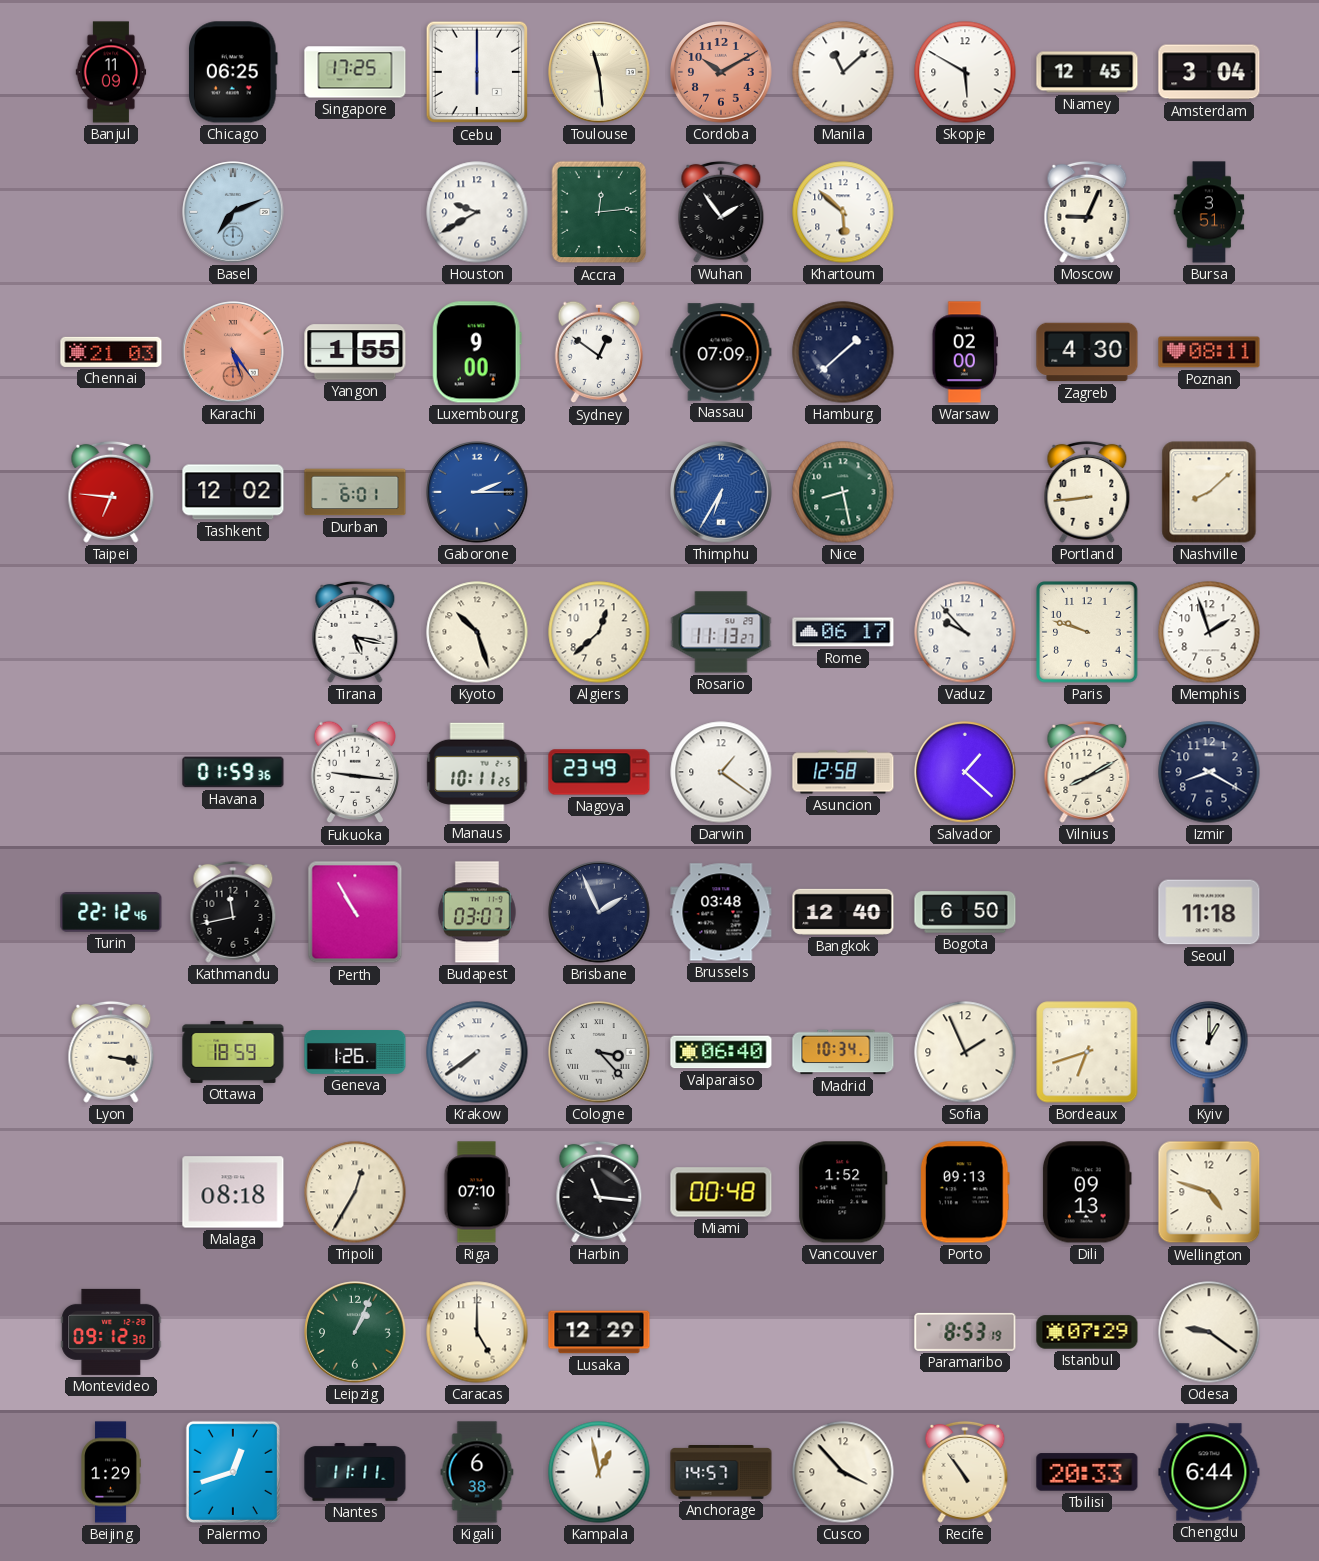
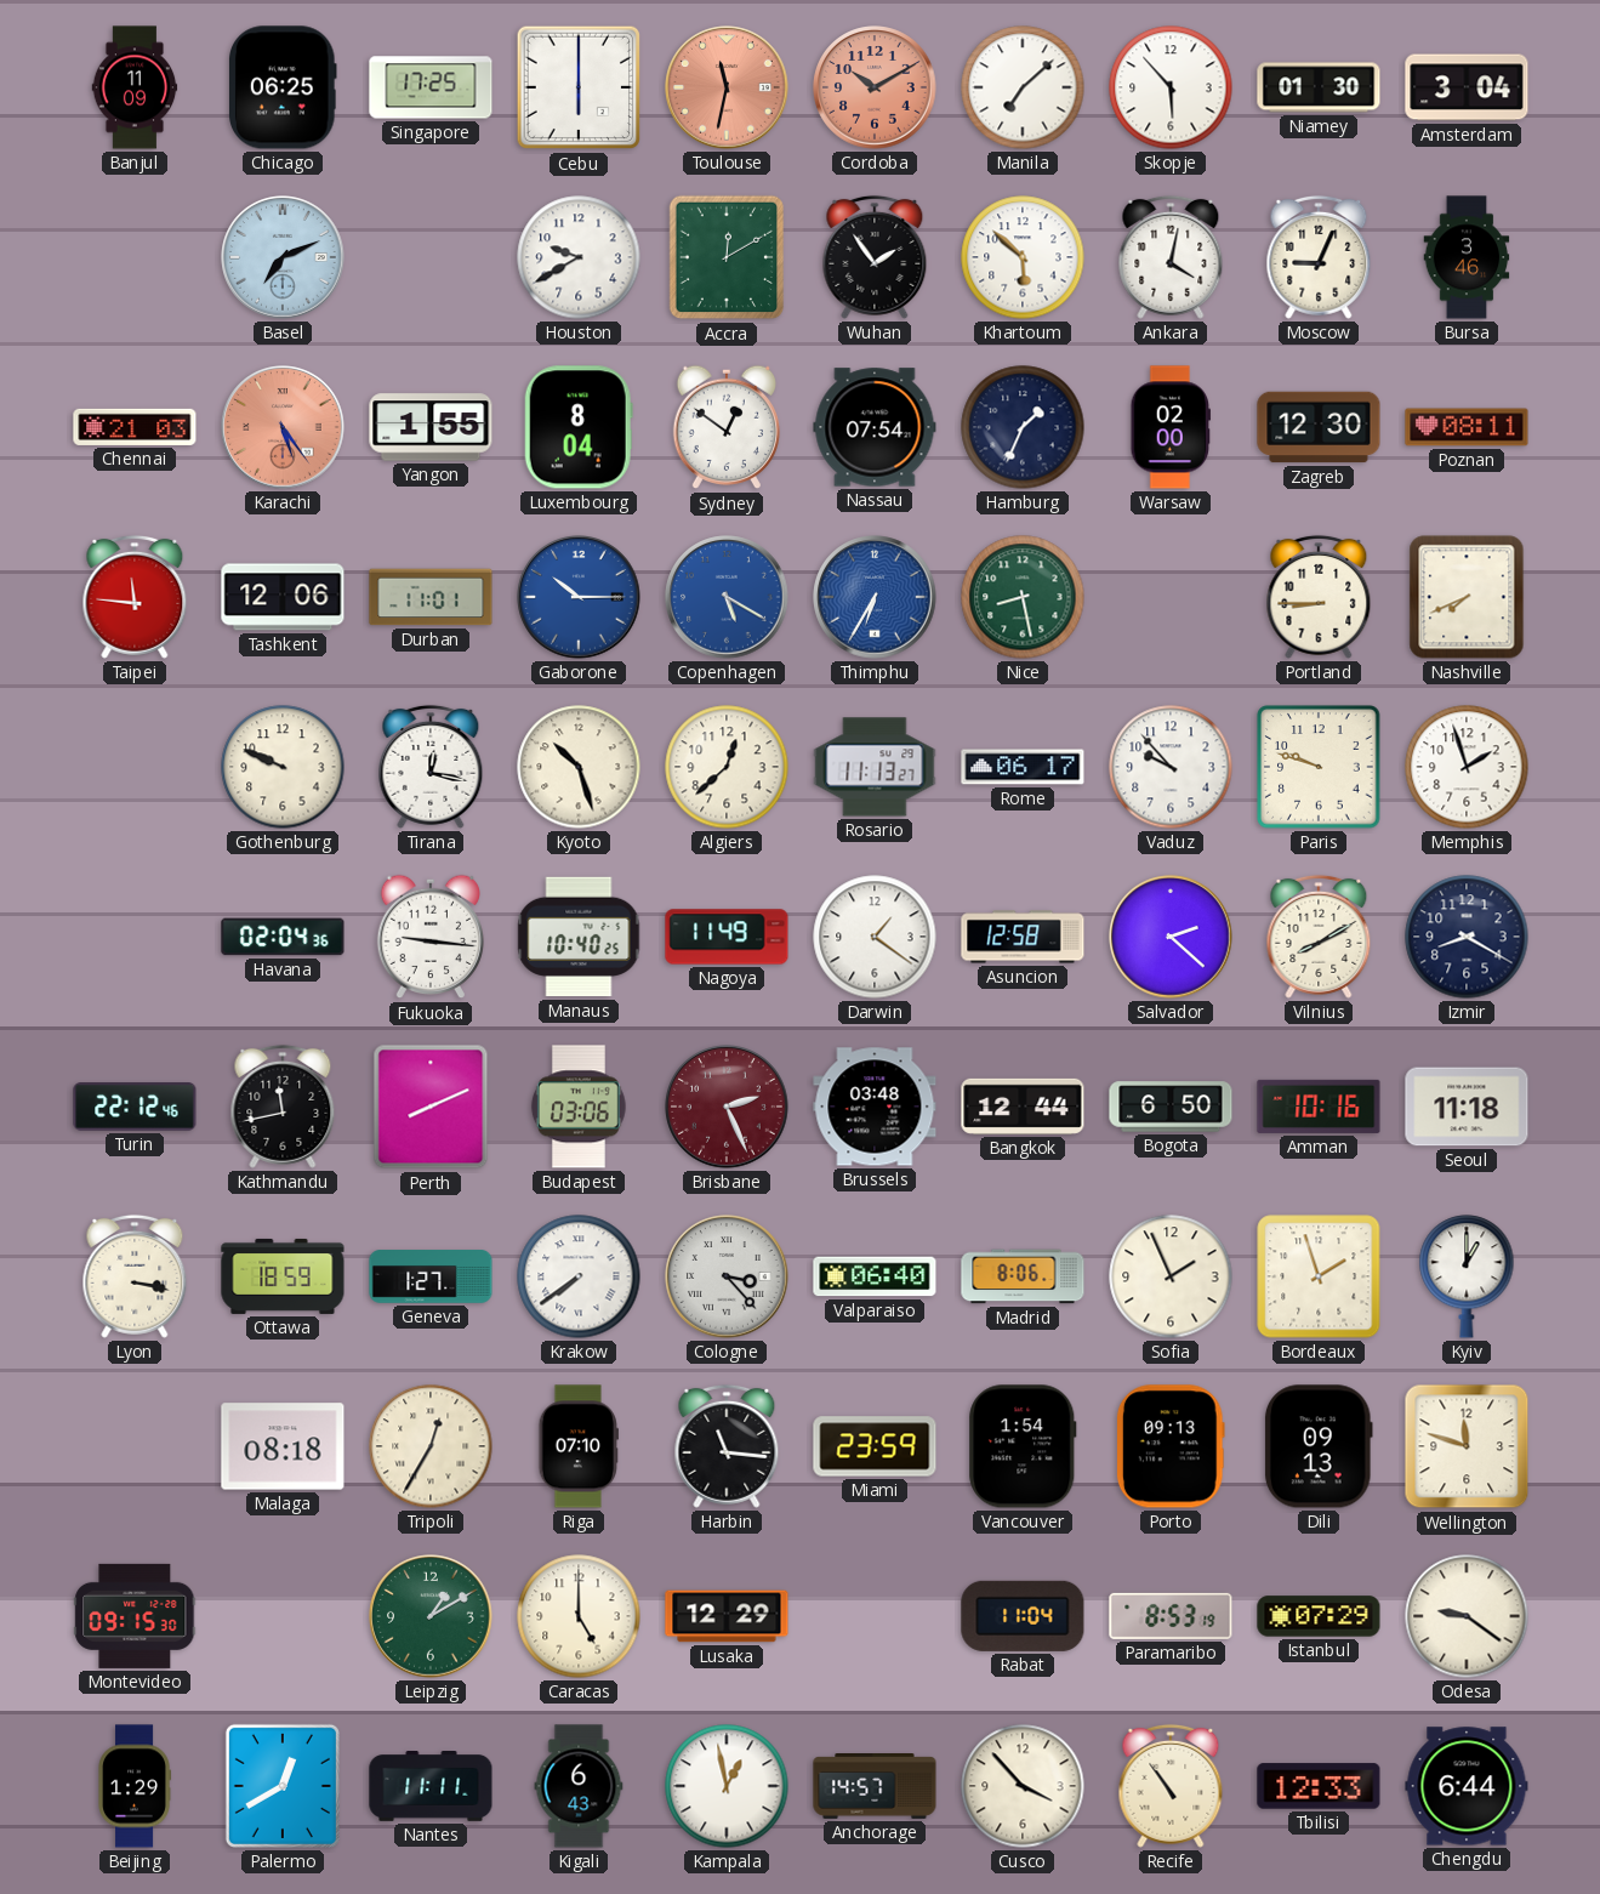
Toulouse: 11:29 -> 11:32
Toulouse dial: cream -> salmon
Manila: 11:08 -> 7:08
Skopje: 5:50 -> 5:53
Niamey: 12:45 -> 01:30
Accra: 12:14 -> 12:10
Ankara: none -> 4:02
Bursa: 3:51 -> 3:46
Luxembourg: 9:00 -> 8:04
Nassau: 07:09 -> 07:54
Hamburg: 1:38 -> 1:34
Zagreb: 4:30 -> 12:30
Taipei: 6:46 -> 11:46
Tashkent: 12:02 -> 12:06
Durban: 6:01 -> 11:01
Gaborone: 2:15 -> 10:15
Copenhagen: none -> 5:20
Portland: 8:44 -> 8:45
Nashville: 8:08 -> 7:41
Gothenburg: none -> 9:49
Tirana: 5:17 -> 12:17
Havana: 01:59 -> 02:04
Manaus: 10:11 -> 10:40
Nagoya: 23:49 -> 11:49
Salvador: 1:22 -> 2:22
Perth: 10:55 -> 8:11
Budapest: 03:07 -> 03:06
Brisbane: 1:56 -> 2:26
Brisbane dial: navy -> burgundy
Bangkok: 12:40 -> 12:44
Amman: none -> 10:16
Geneva: 1:26 -> 1:27
Madrid: 10:34 -> 8:06
Bordeaux: 6:42 -> 1:57
Miami: 00:48 -> 23:59
Vancouver: 1:52 -> 1:54
Wellington: 4:48 -> 11:48
Montevideo: 09:12 -> 09:15
Leipzig: 1:04 -> 1:10
Rabat: none -> 11:04
Palermo: 12:42 -> 12:40
Kigali: 6:38 -> 6:43
Tbilisi: 20:33 -> 12:33
